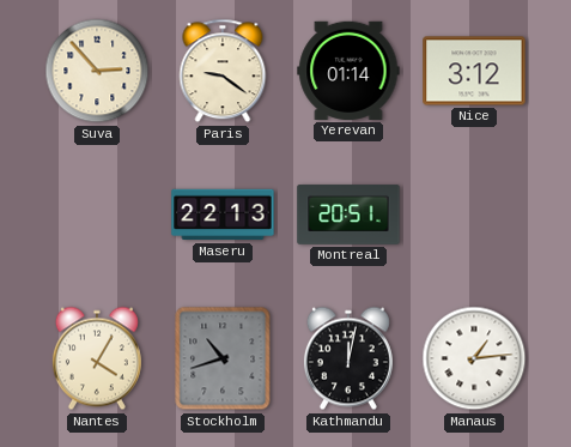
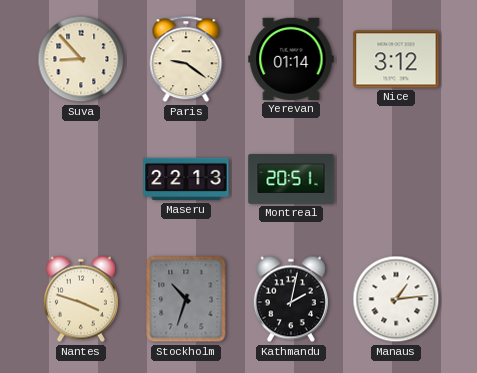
Suva: 2:53 -> 8:53
Nantes: 4:05 -> 3:48
Stockholm: 10:42 -> 10:33
Kathmandu: 12:02 -> 2:02
